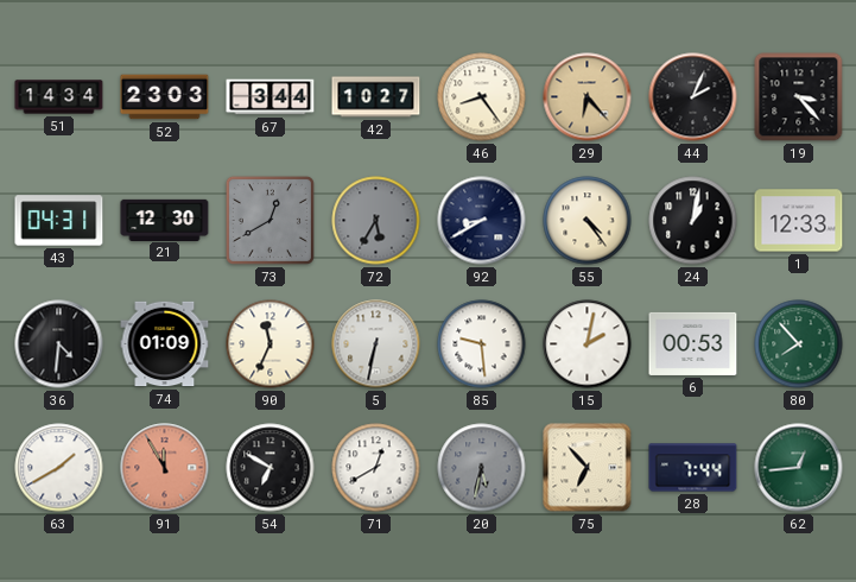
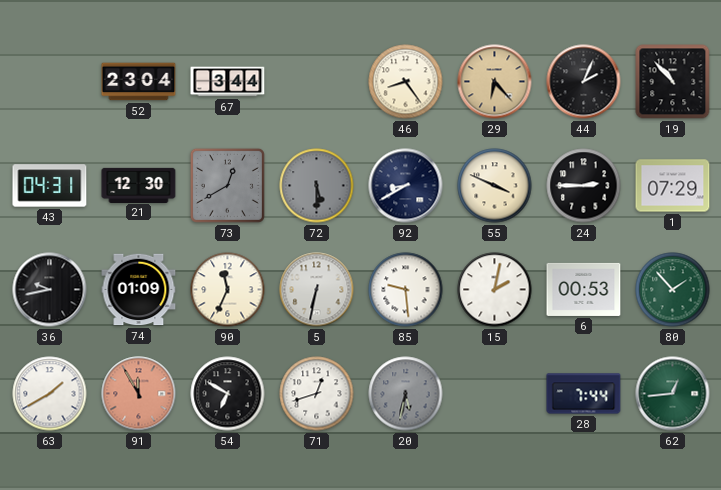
51: 14:34 -> none
52: 23:03 -> 23:04
42: 10:27 -> none
19: 3:23 -> 10:53
72: 5:35 -> 5:30
55: 4:24 -> 3:49
24: 1:02 -> 2:45
1: 12:33 -> 07:29
36: 4:31 -> 9:43
80: 7:53 -> 1:53
71: 12:40 -> 12:42
75: 6:53 -> none
